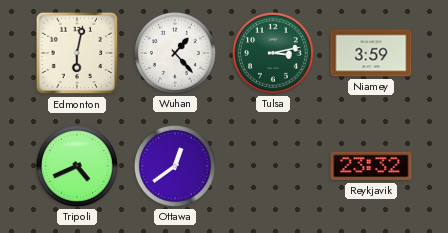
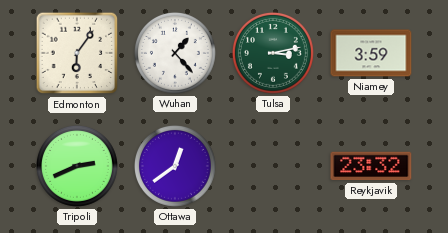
Edmonton: 6:02 -> 6:06
Tripoli: 4:41 -> 2:41
